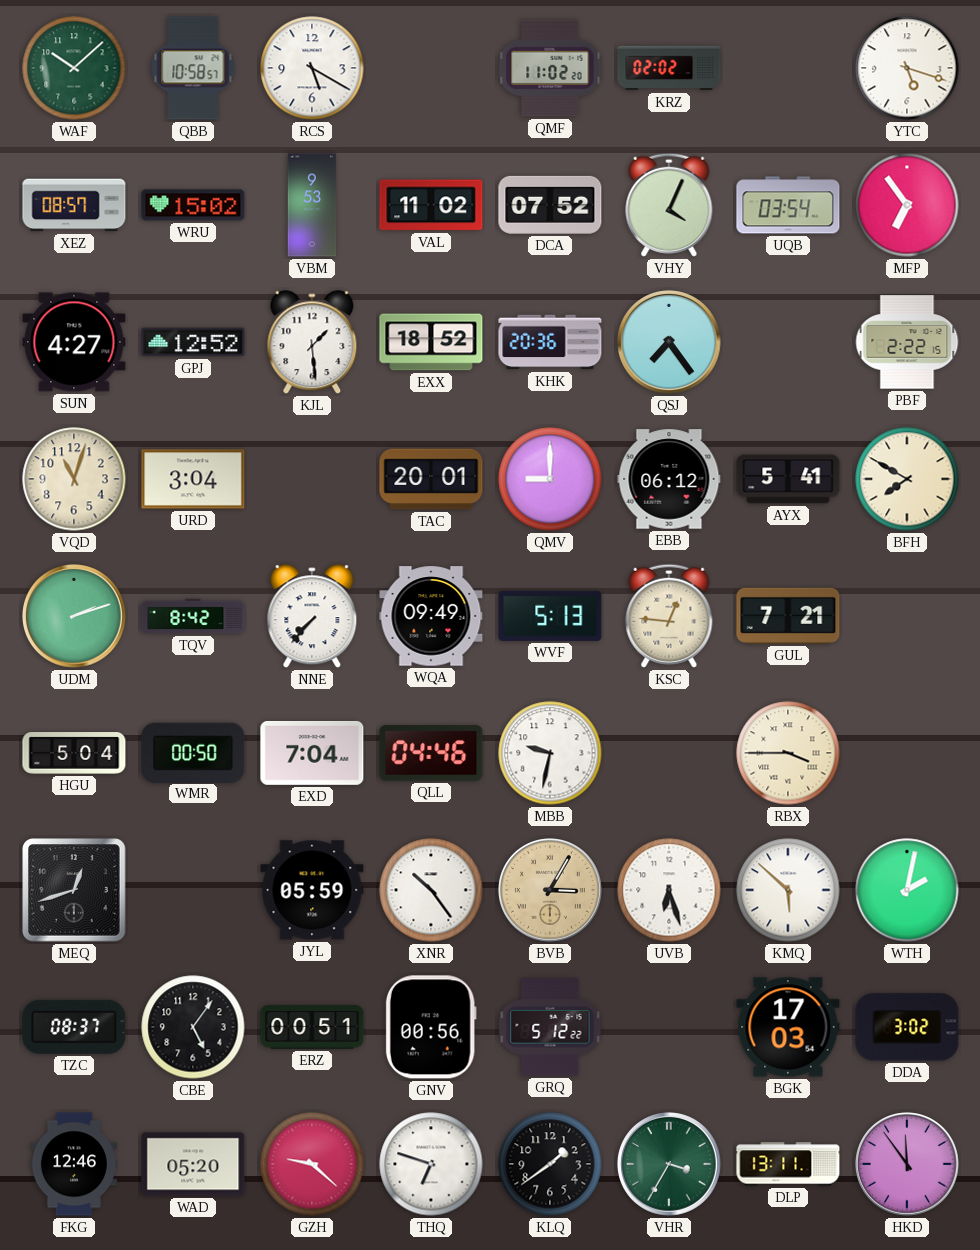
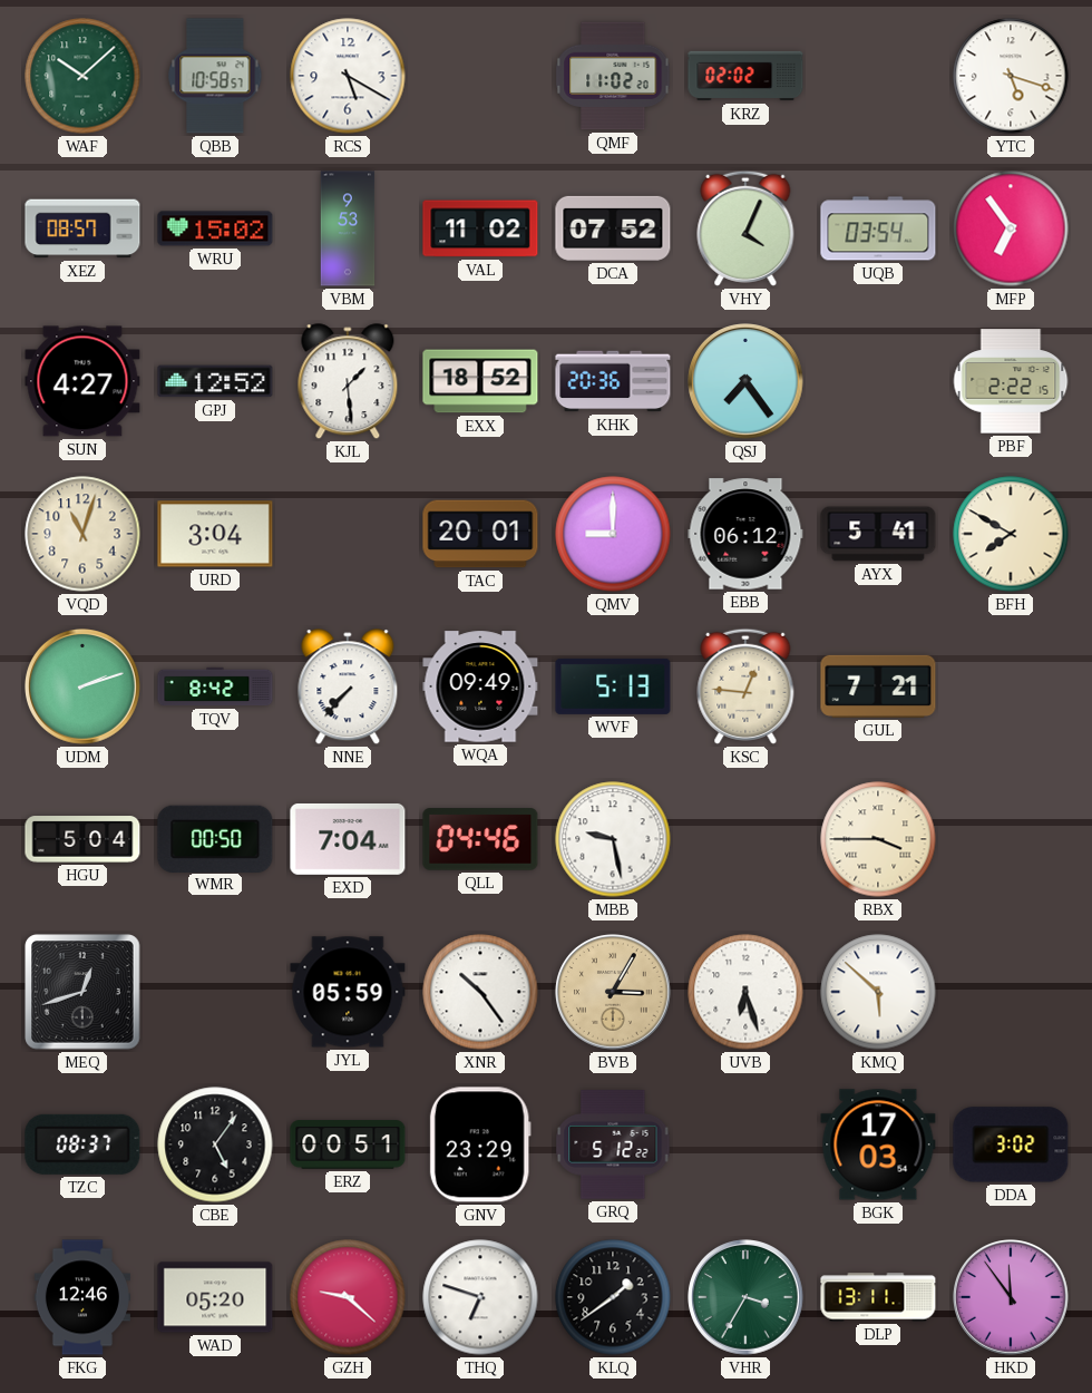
MBB: 9:32 -> 9:28
WTH: 2:02 -> none
GNV: 00:56 -> 23:29
